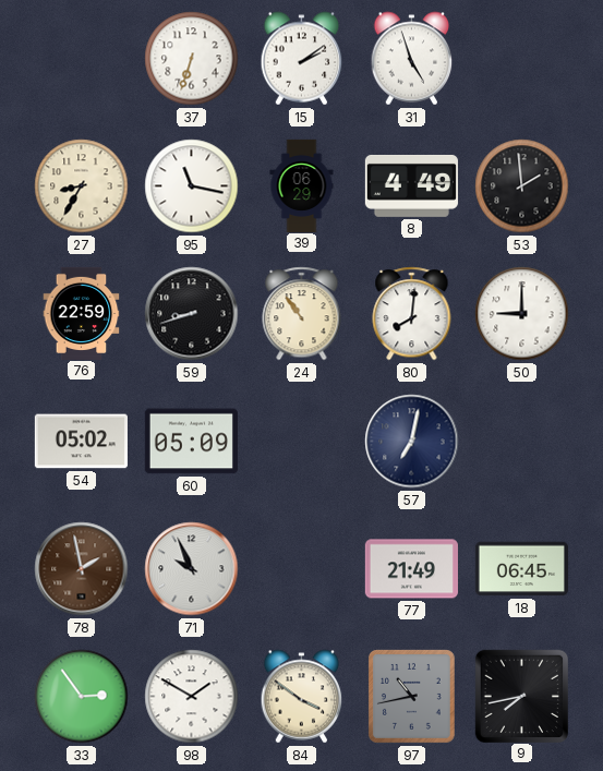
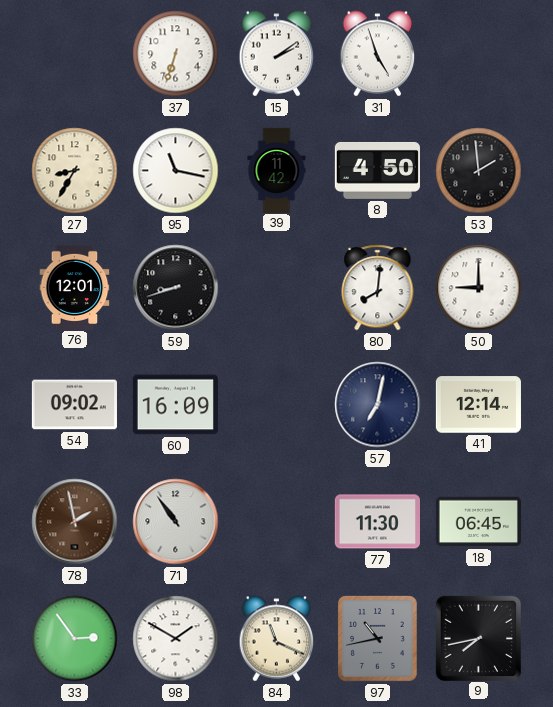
39: 06:29 -> 11:42
8: 4:49 -> 4:50
76: 22:59 -> 12:01
24: 10:54 -> none
54: 05:02 -> 09:02
60: 05:09 -> 16:09
41: none -> 12:14
71: 9:56 -> 10:54
77: 21:49 -> 11:30
84: 3:51 -> 11:19
